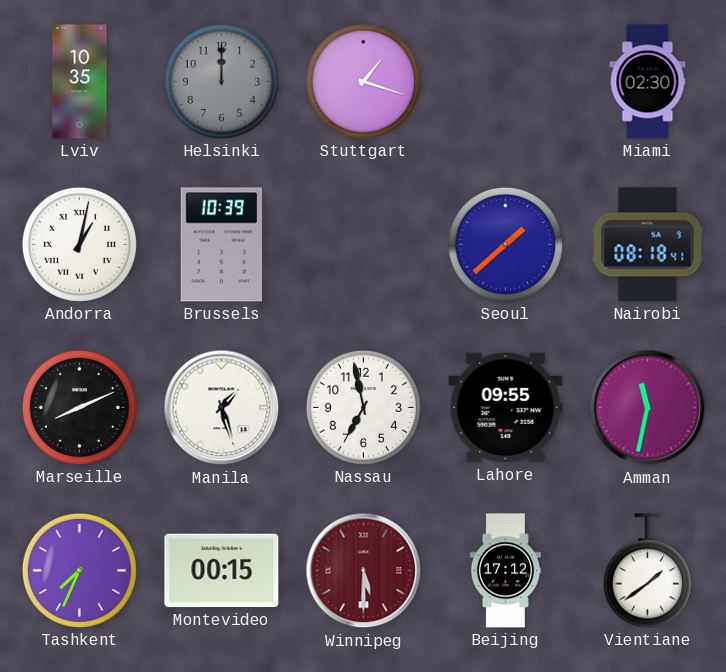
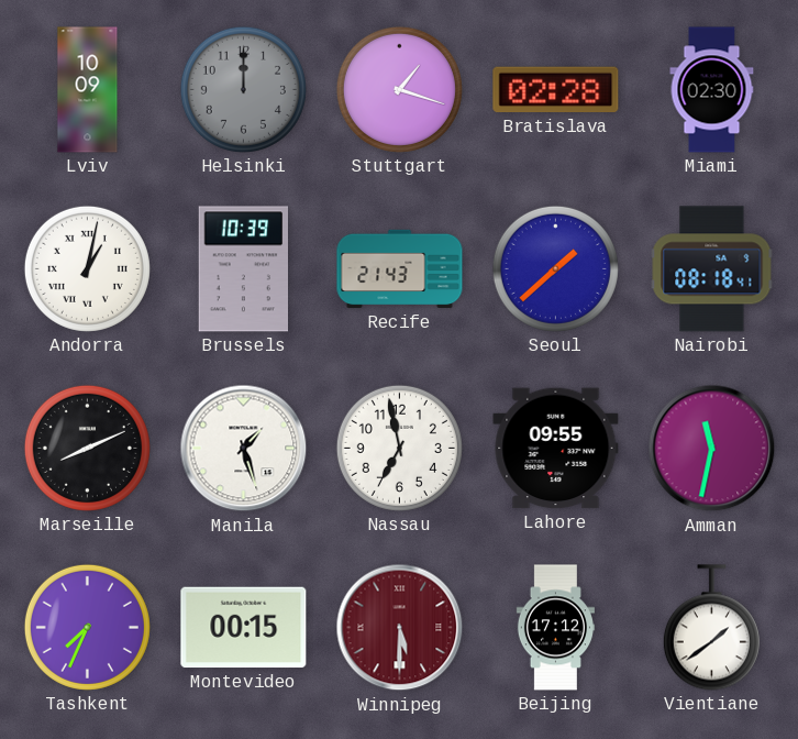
Lviv: 10:35 -> 10:09
Bratislava: none -> 02:28
Recife: none -> 21:43
